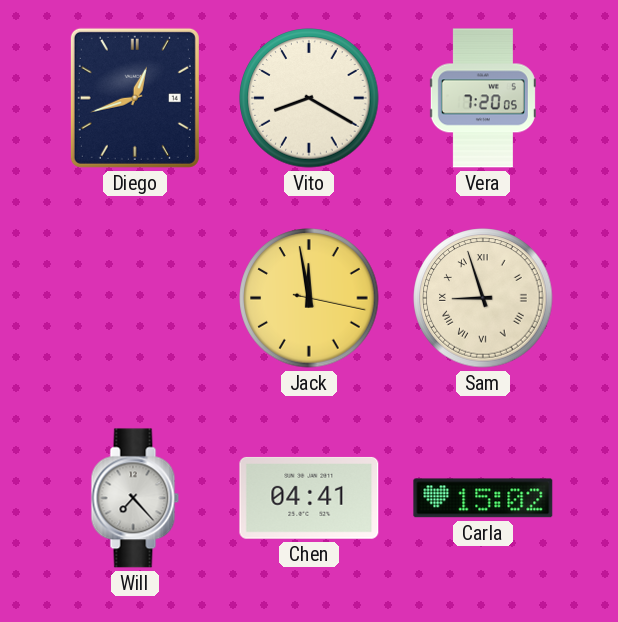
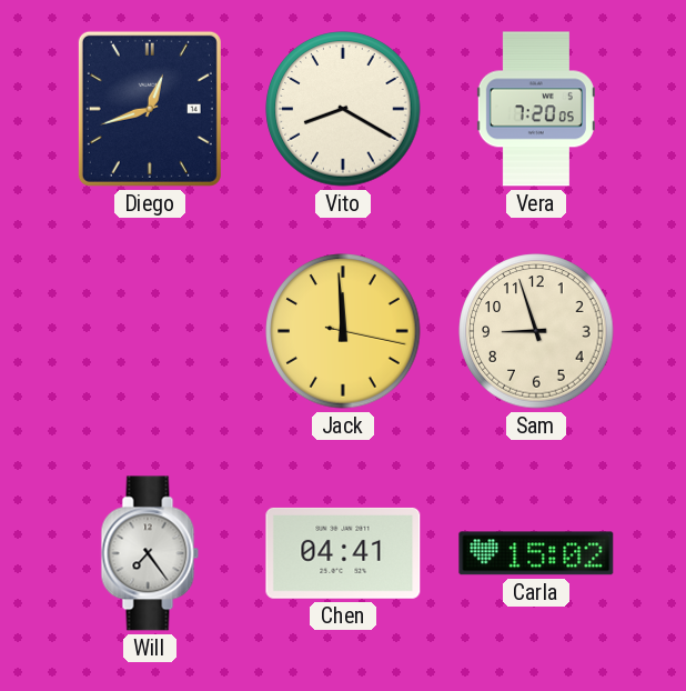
Jack: 11:58 -> 11:59
Sam numerals: Roman -> Arabic
Will: 7:23 -> 7:24
